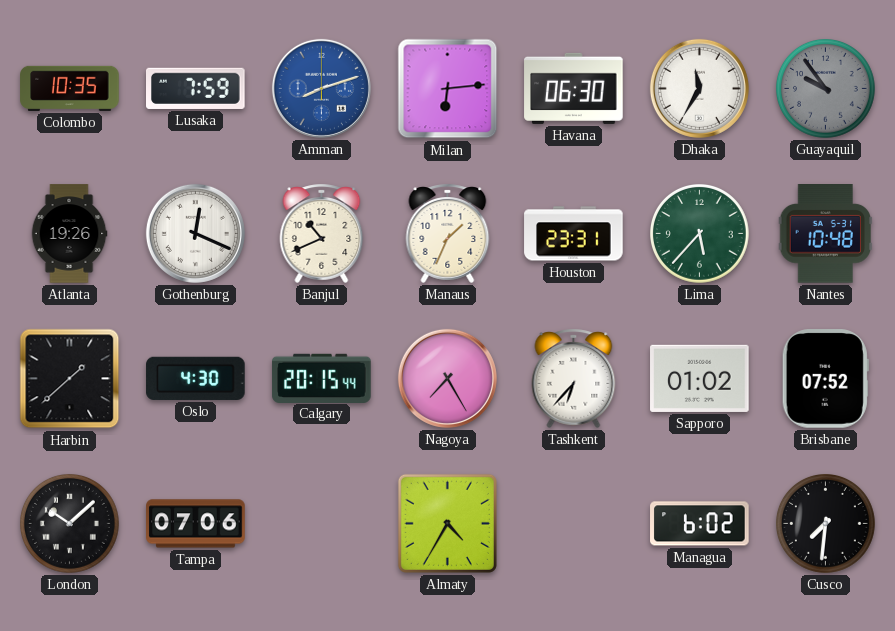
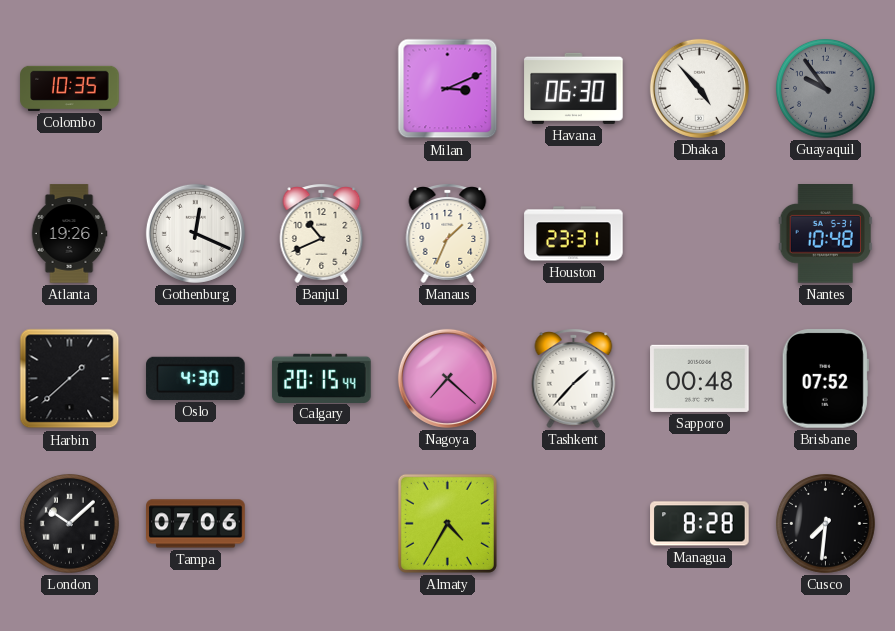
Lusaka: 7:59 -> none
Amman: 8:12 -> none
Milan: 6:14 -> 3:11
Dhaka: 11:35 -> 4:53
Lima: 5:37 -> none
Nagoya: 7:25 -> 7:22
Tashkent: 6:37 -> 1:37
Sapporo: 01:02 -> 00:48
Managua: 6:02 -> 8:28
